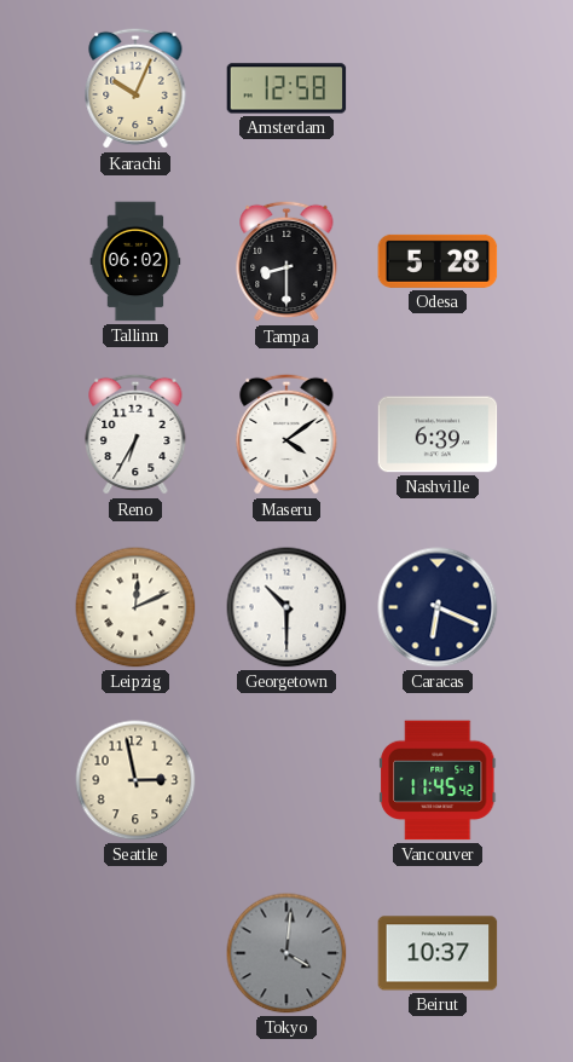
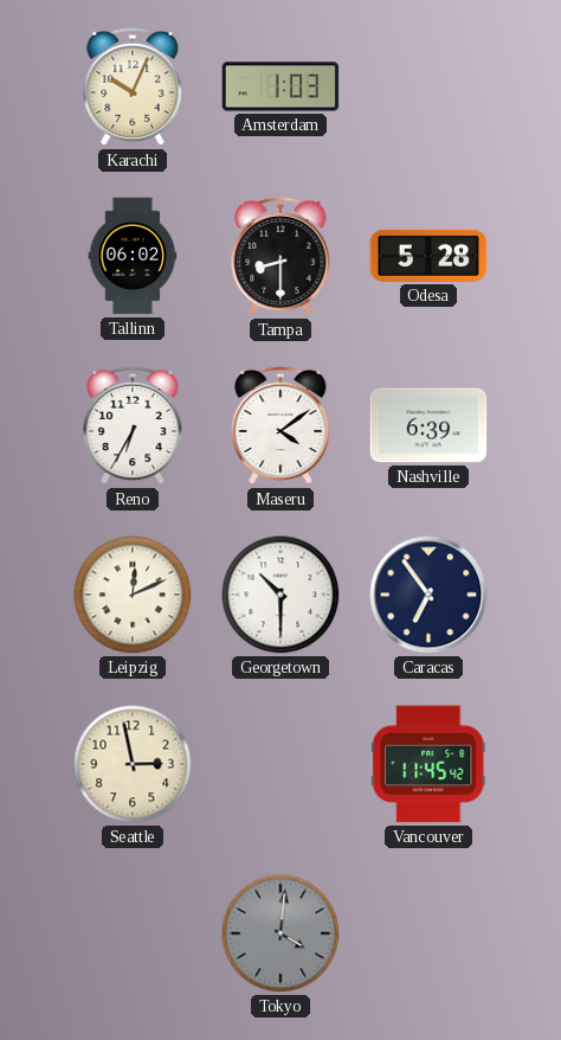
Amsterdam: 12:58 -> 1:03
Caracas: 6:19 -> 6:54
Beirut: 10:37 -> none
